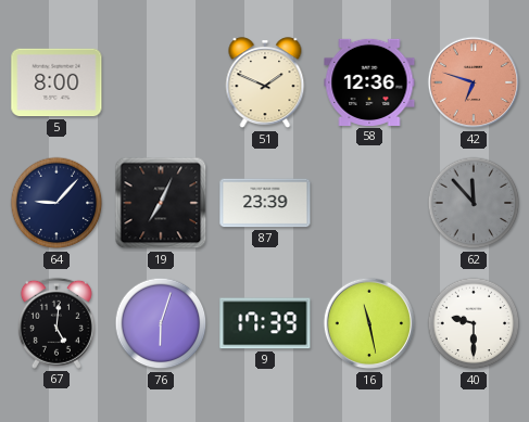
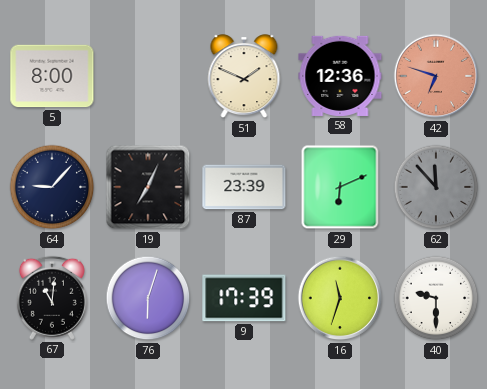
29: none -> 6:11
67: 5:01 -> 11:01
16: 11:28 -> 11:33
